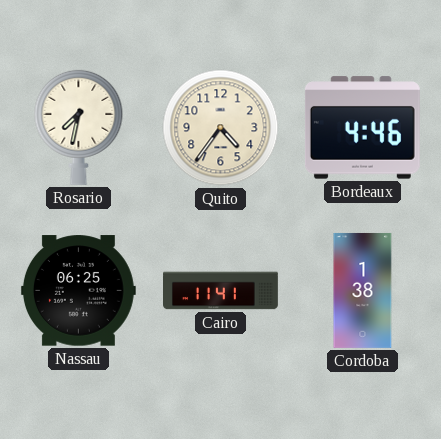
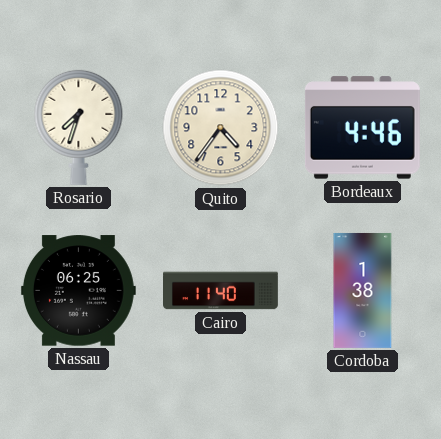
Rosario: 7:32 -> 7:33
Cairo: 11:41 -> 11:40
